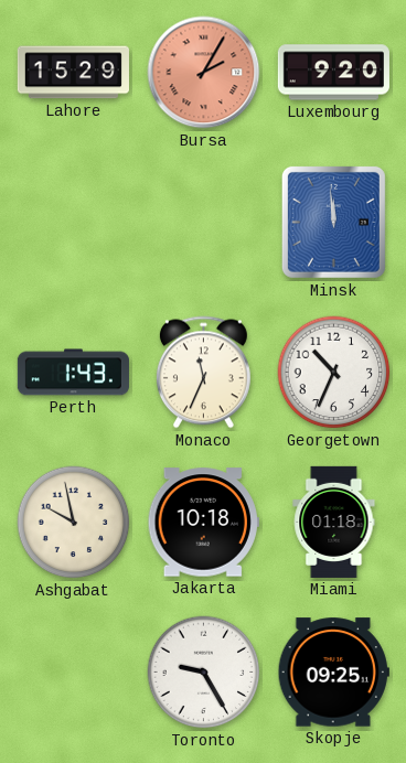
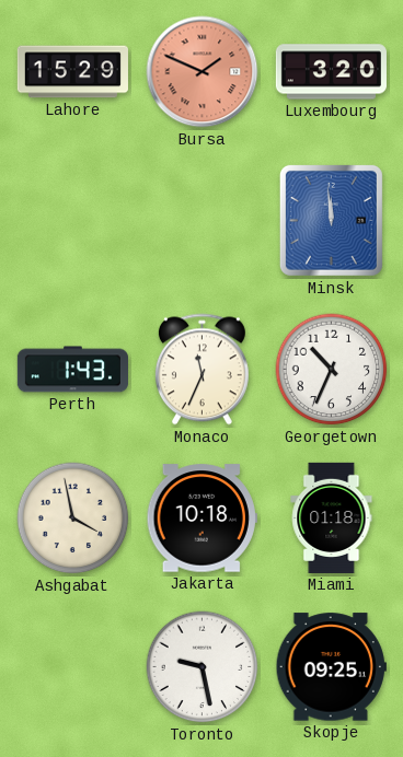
Bursa: 2:05 -> 1:49
Luxembourg: 9:20 -> 3:20
Ashgabat: 9:58 -> 3:58
Toronto: 9:25 -> 9:28
